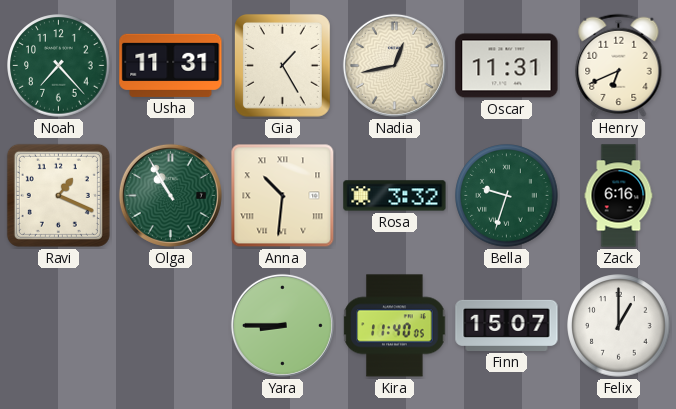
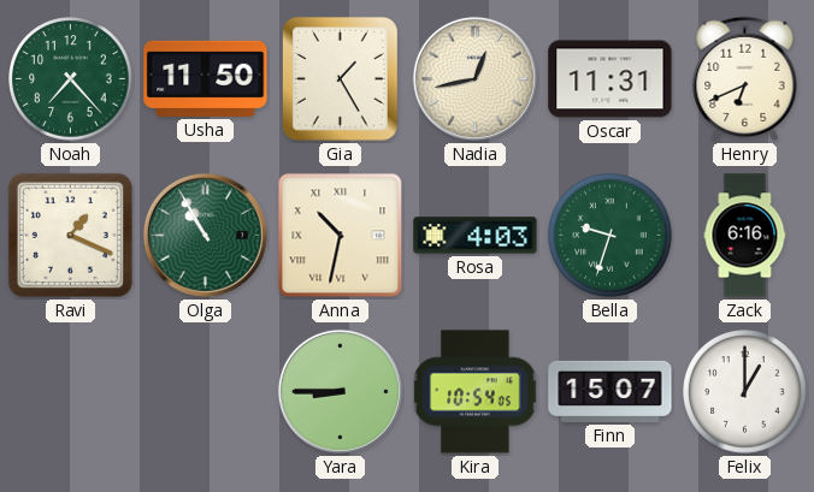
Usha: 11:31 -> 11:50
Anna: 10:31 -> 10:32
Rosa: 3:32 -> 4:03
Kira: 11:40 -> 10:54
